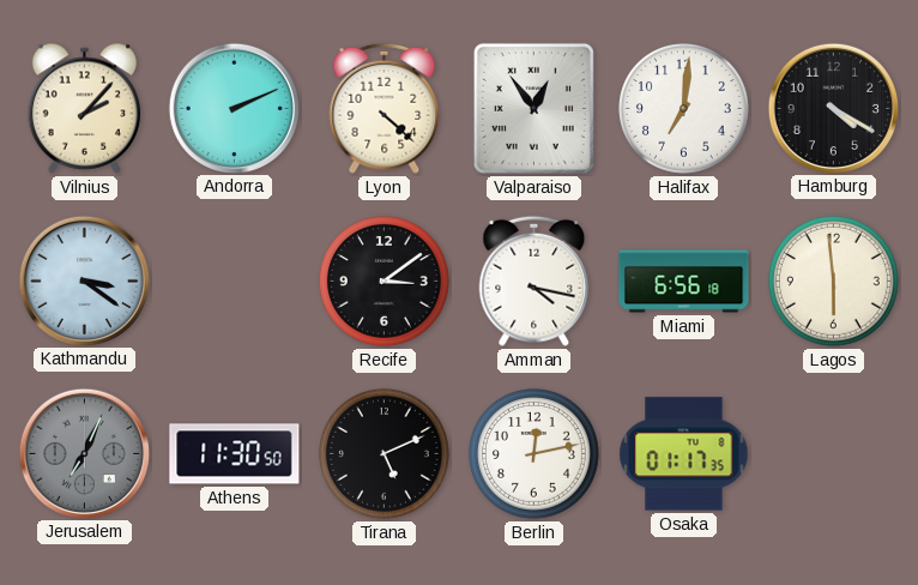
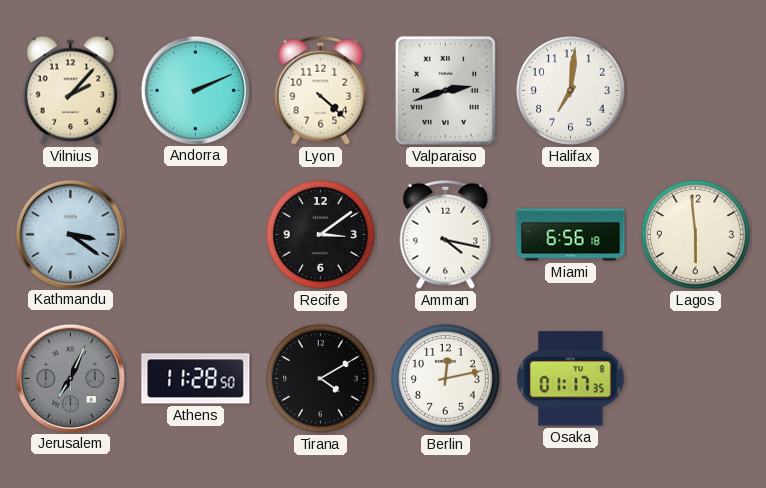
Valparaiso: 12:54 -> 2:42
Hamburg: 4:20 -> none
Athens: 11:30 -> 11:28
Tirana: 5:11 -> 4:10
